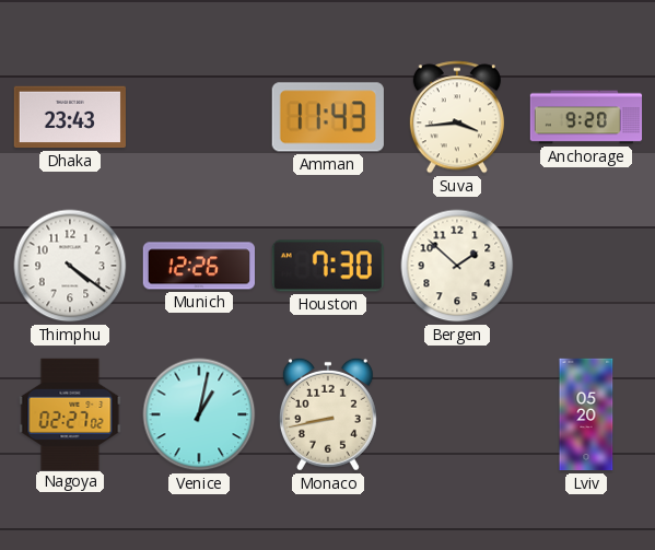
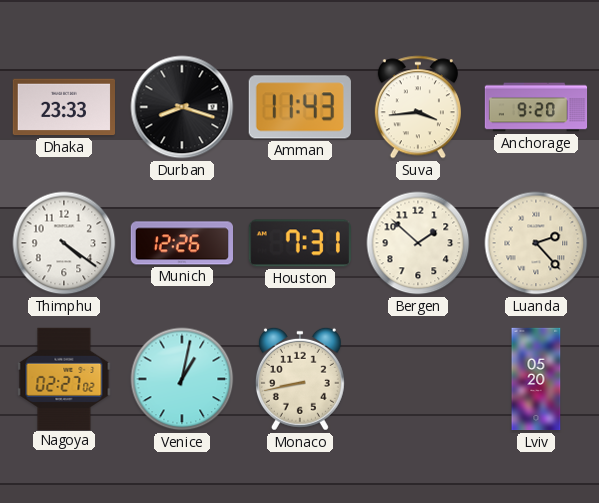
Dhaka: 23:43 -> 23:33
Durban: none -> 8:18
Houston: 7:30 -> 7:31
Luanda: none -> 2:23
